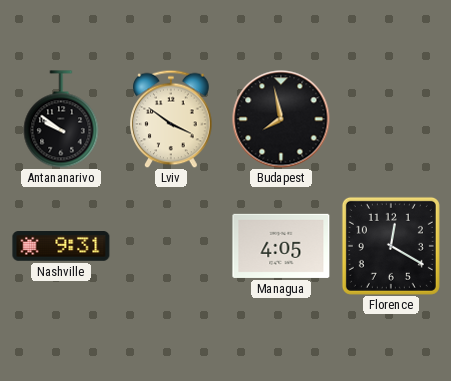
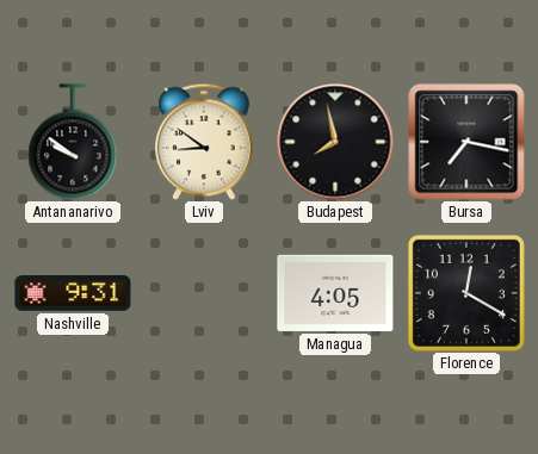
Lviv: 3:51 -> 8:51
Bursa: none -> 7:17
